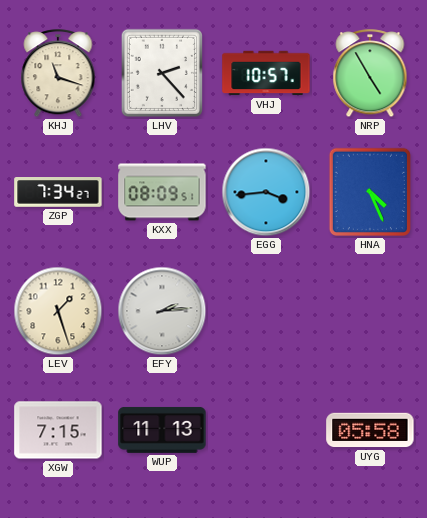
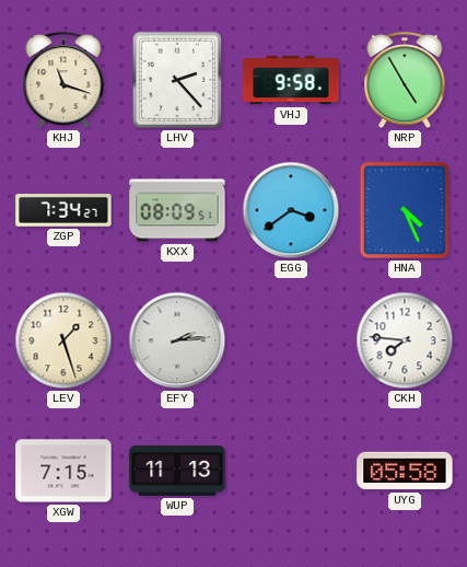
VHJ: 10:57 -> 9:58
EGG: 3:44 -> 3:39
CKH: none -> 7:46
